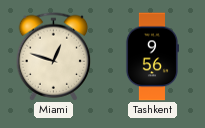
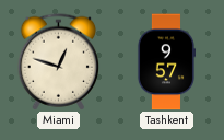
Tashkent: 9:56 -> 9:57
